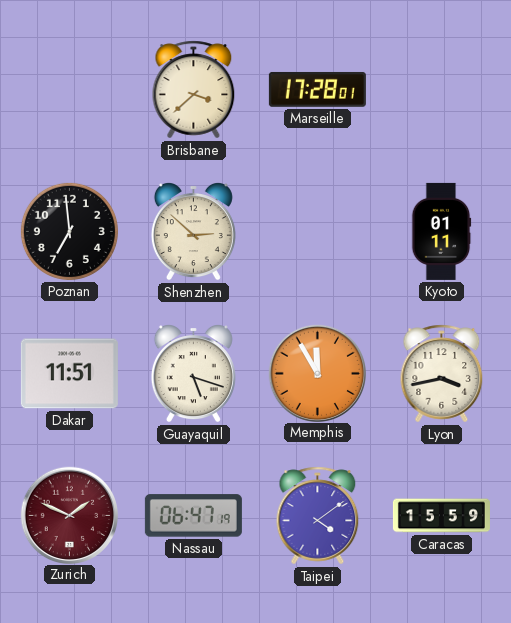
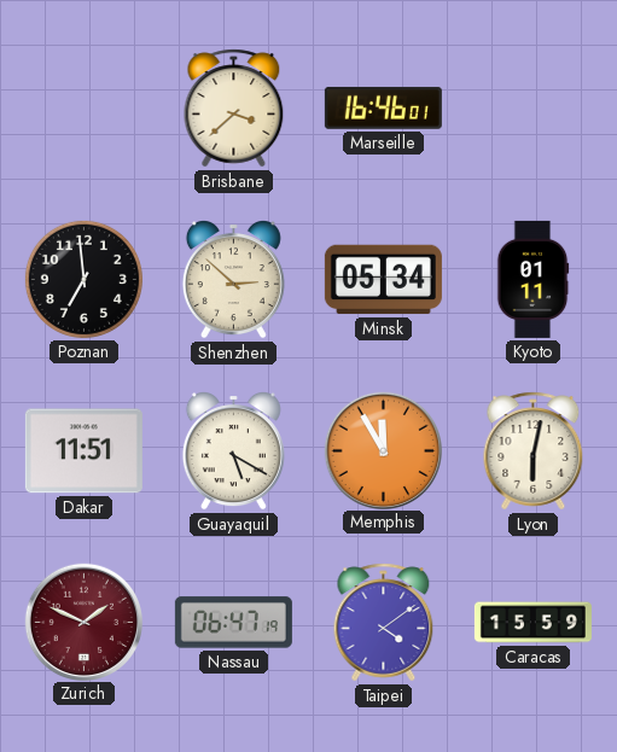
Marseille: 17:28 -> 16:46
Minsk: none -> 05:34
Guayaquil: 5:18 -> 5:20
Lyon: 3:43 -> 6:02
